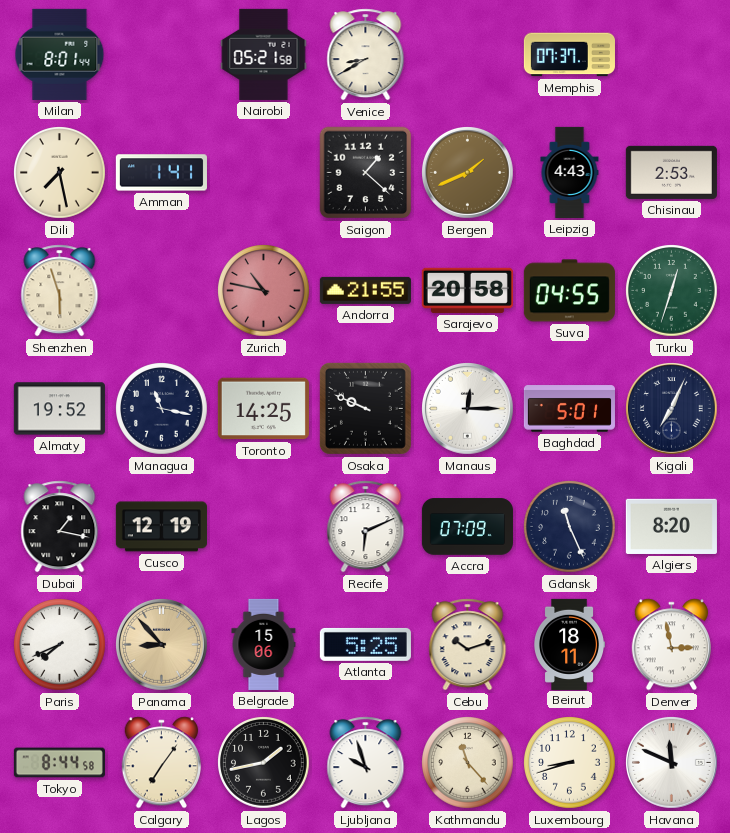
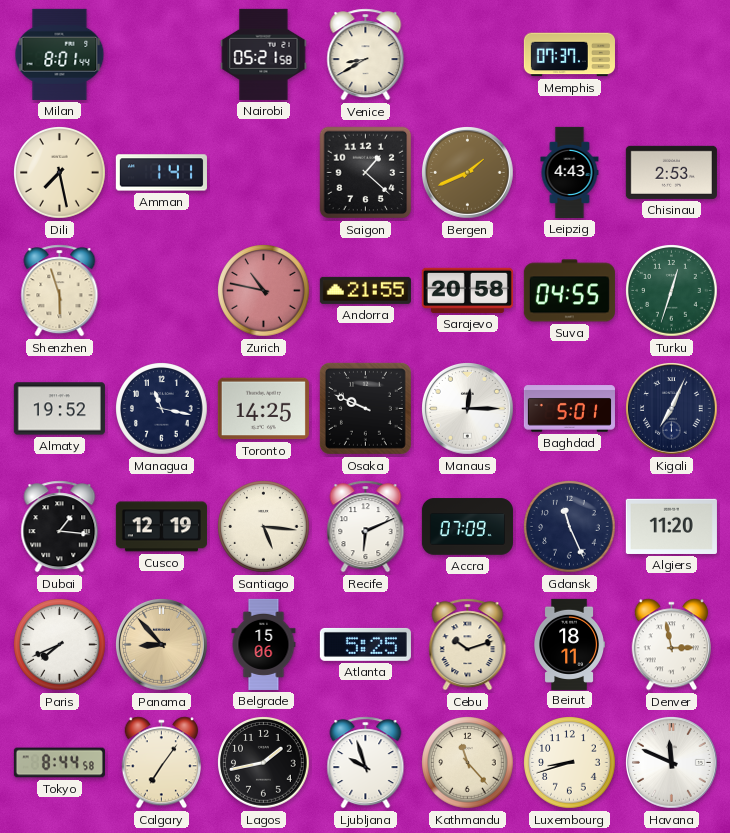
Dubai: 1:17 -> 1:16
Santiago: none -> 5:16
Algiers: 8:20 -> 11:20
